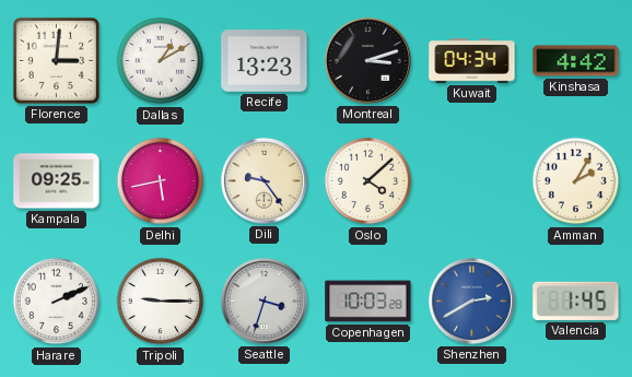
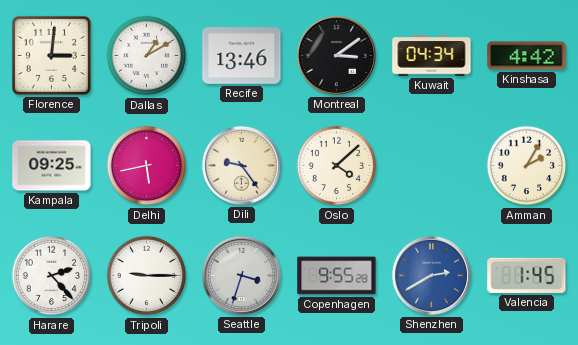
Recife: 13:23 -> 13:46
Montreal: 3:12 -> 3:09
Harare: 2:11 -> 2:23
Copenhagen: 10:03 -> 9:55
